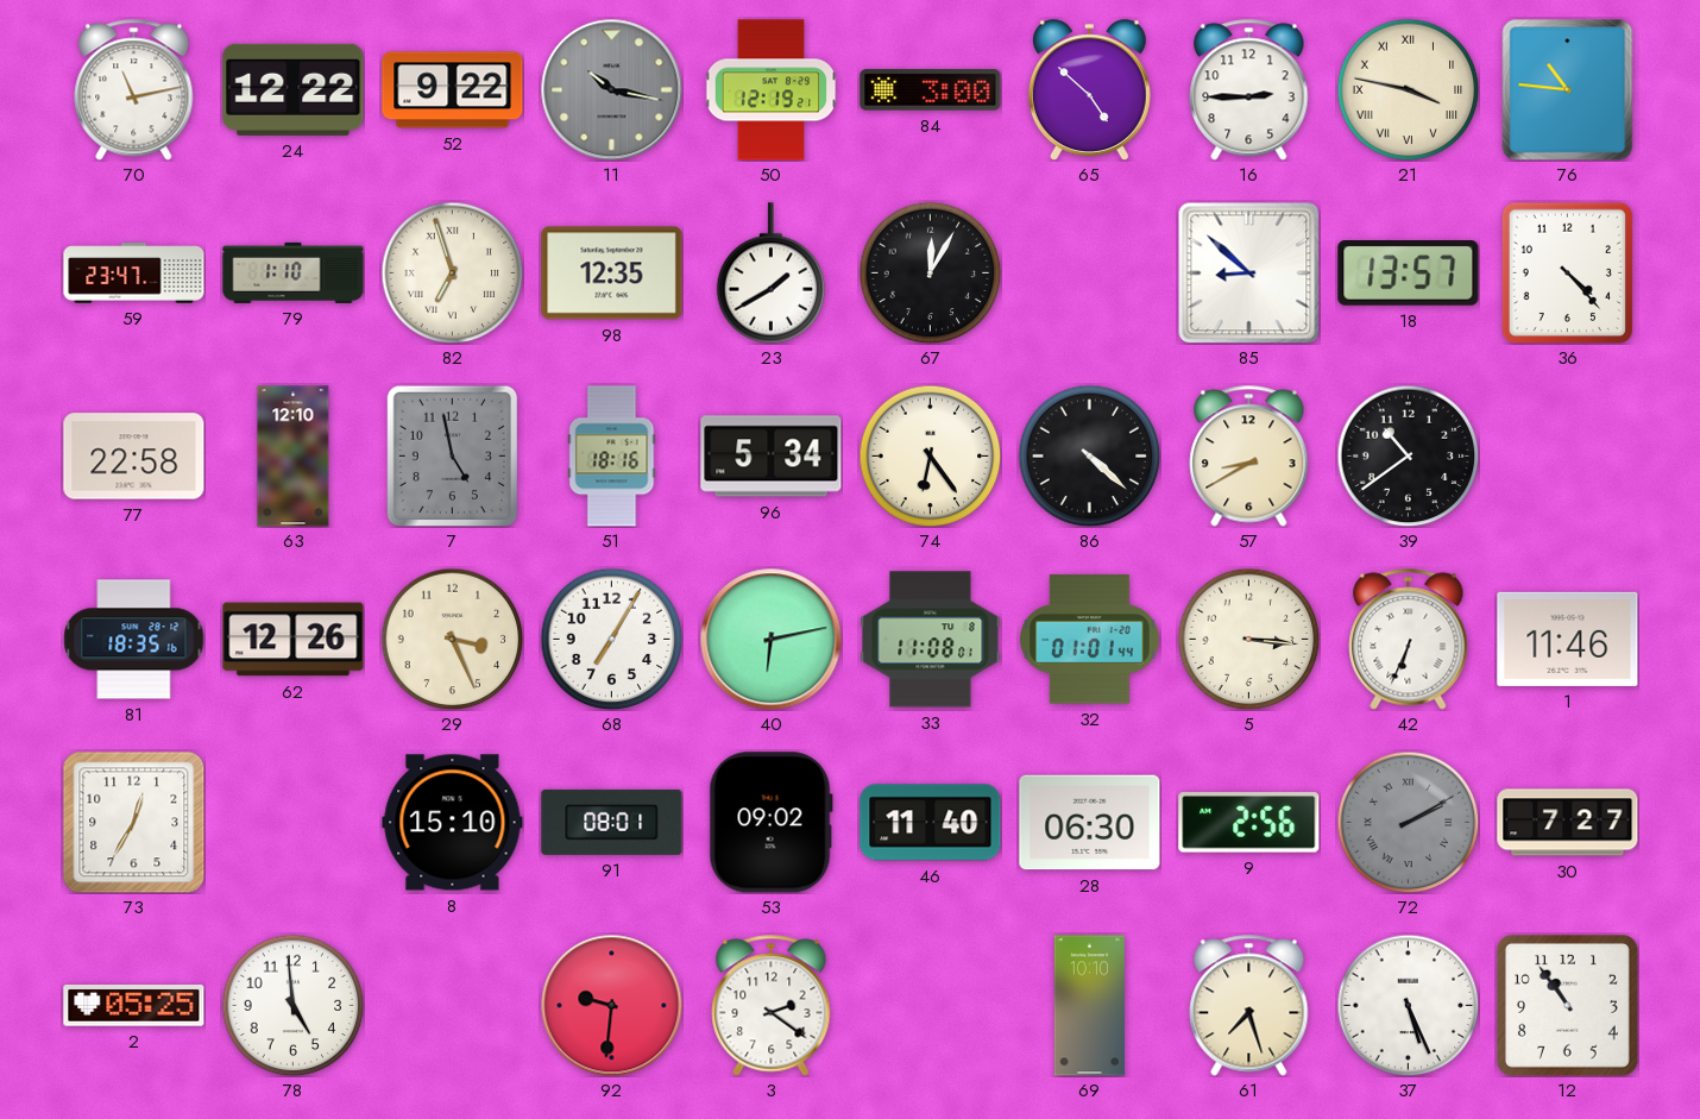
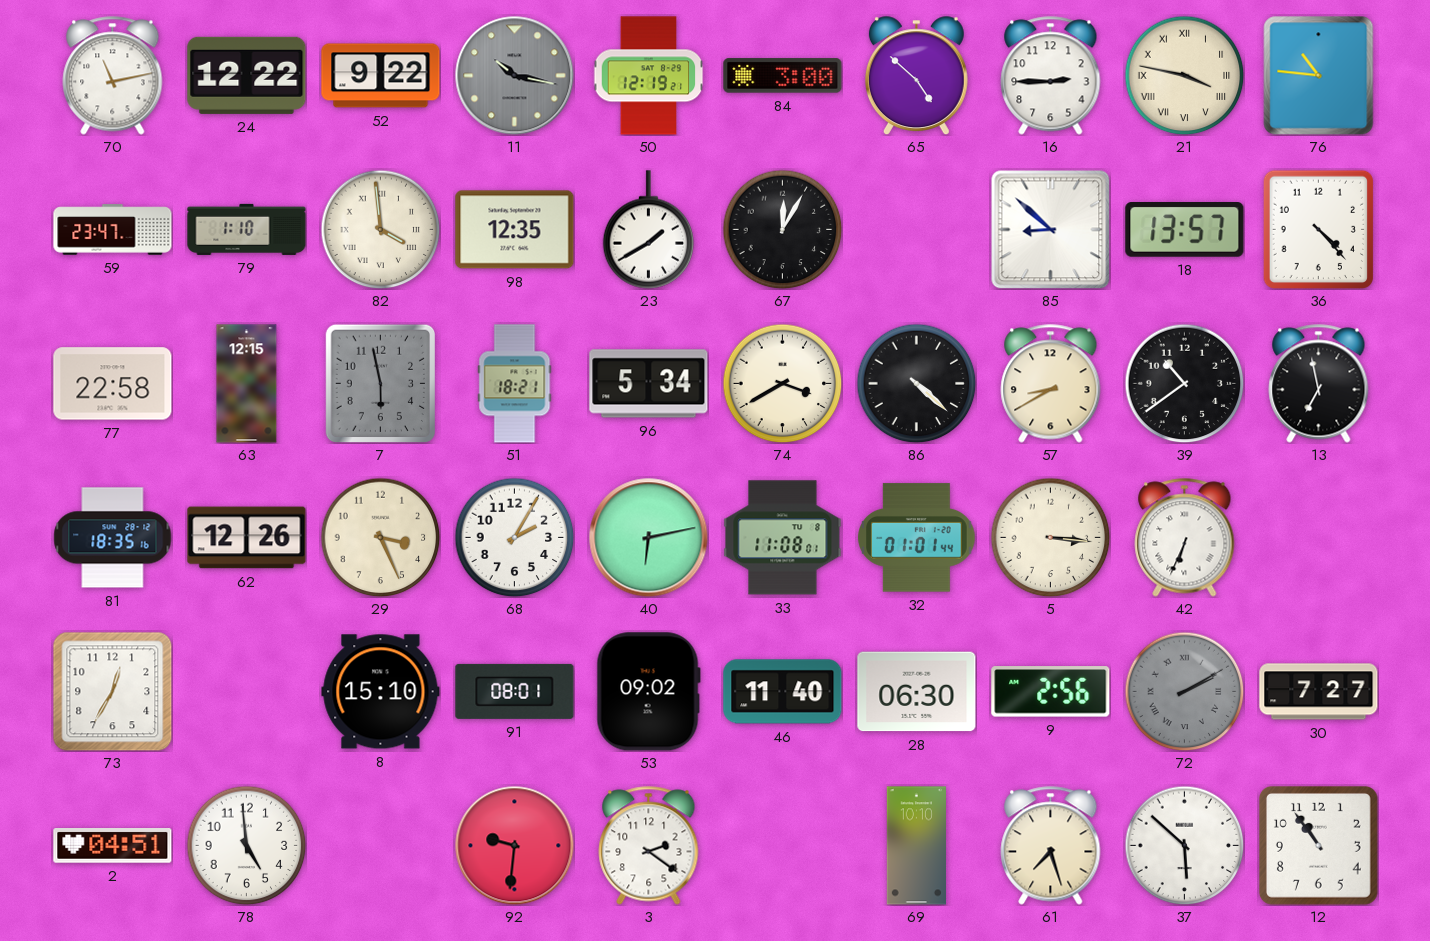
82: 6:57 -> 3:59
63: 12:10 -> 12:15
7: 4:58 -> 5:58
51: 18:16 -> 18:21
74: 6:24 -> 3:40
13: none -> 6:58
68: 7:05 -> 2:05
1: 11:46 -> none
2: 05:25 -> 04:51
37: 5:26 -> 5:52
